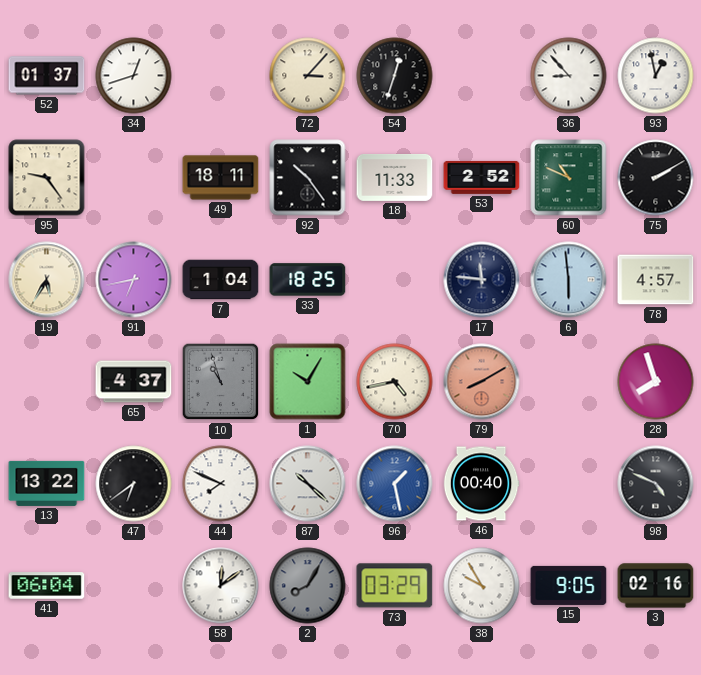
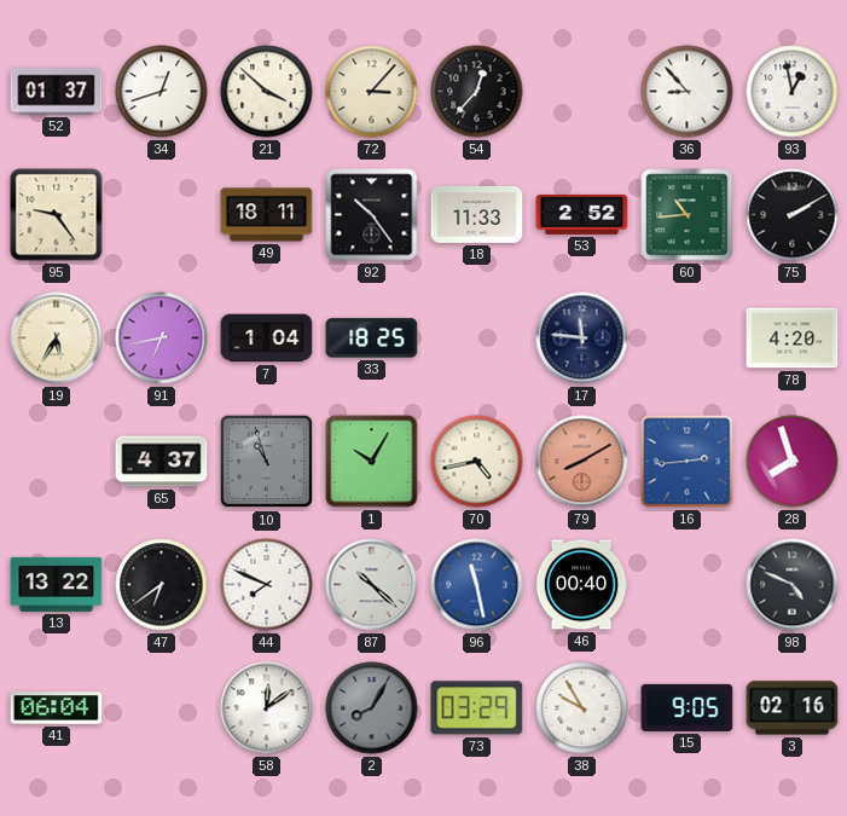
21: none -> 3:52
54: 12:33 -> 12:37
60: 10:49 -> 10:44
6: 5:59 -> none
78: 4:57 -> 4:20
16: none -> 2:44
96: 1:28 -> 11:28
